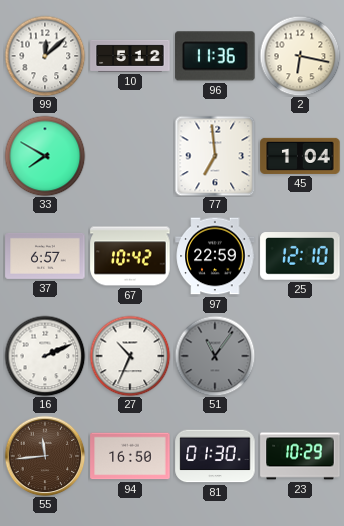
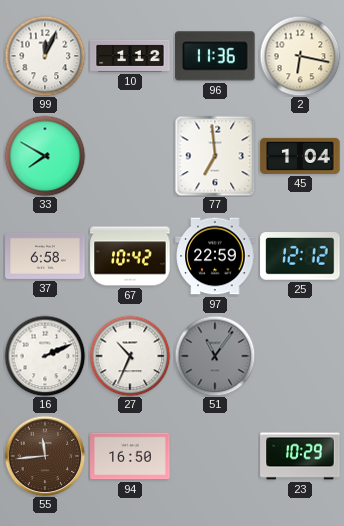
99: 12:08 -> 12:04
10: 5:12 -> 1:12
37: 6:57 -> 6:58
25: 12:10 -> 12:12
81: 01:30 -> none
